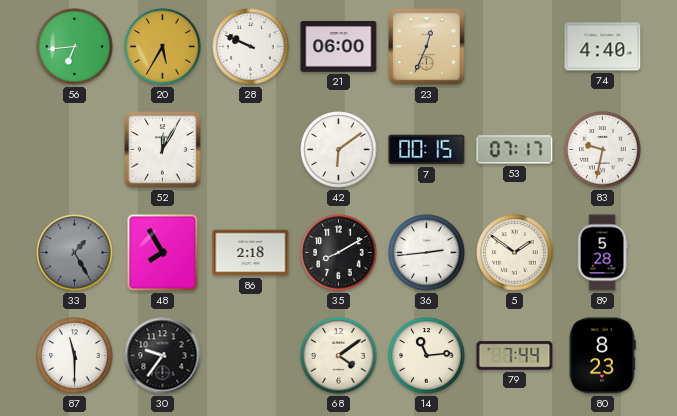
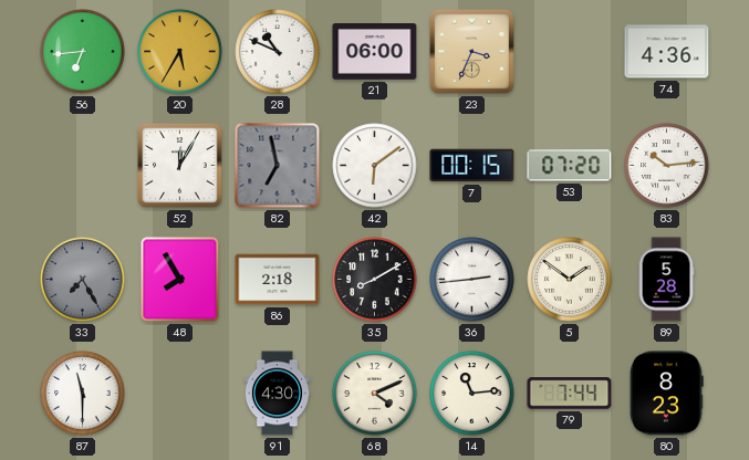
28: 9:49 -> 10:49
23: 12:34 -> 3:34
74: 4:40 -> 4:36
82: none -> 6:58
53: 07:17 -> 07:20
83: 9:32 -> 10:14
33: 1:25 -> 7:25
30: 9:36 -> none
91: none -> 4:30
68: 4:09 -> 4:11
